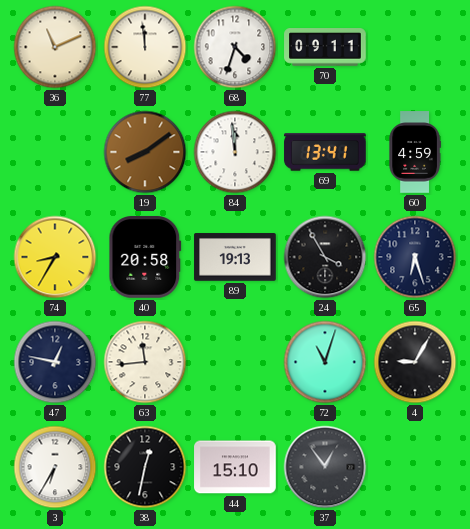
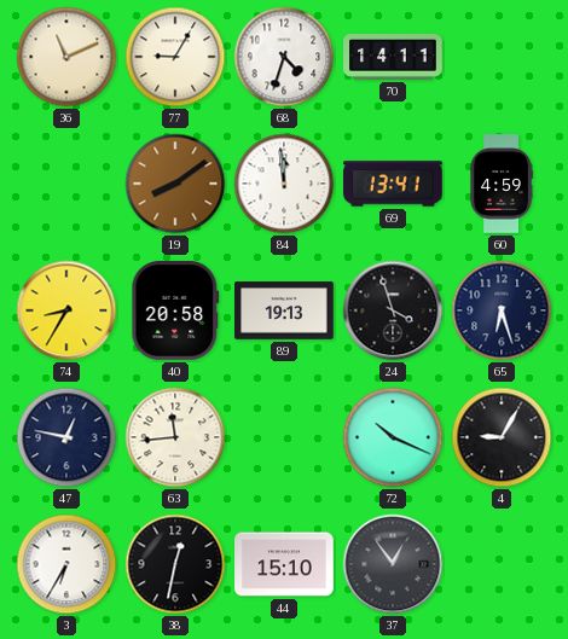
77: 11:59 -> 9:05
70: 09:11 -> 14:11
24: 3:55 -> 3:57
72: 11:03 -> 10:19
